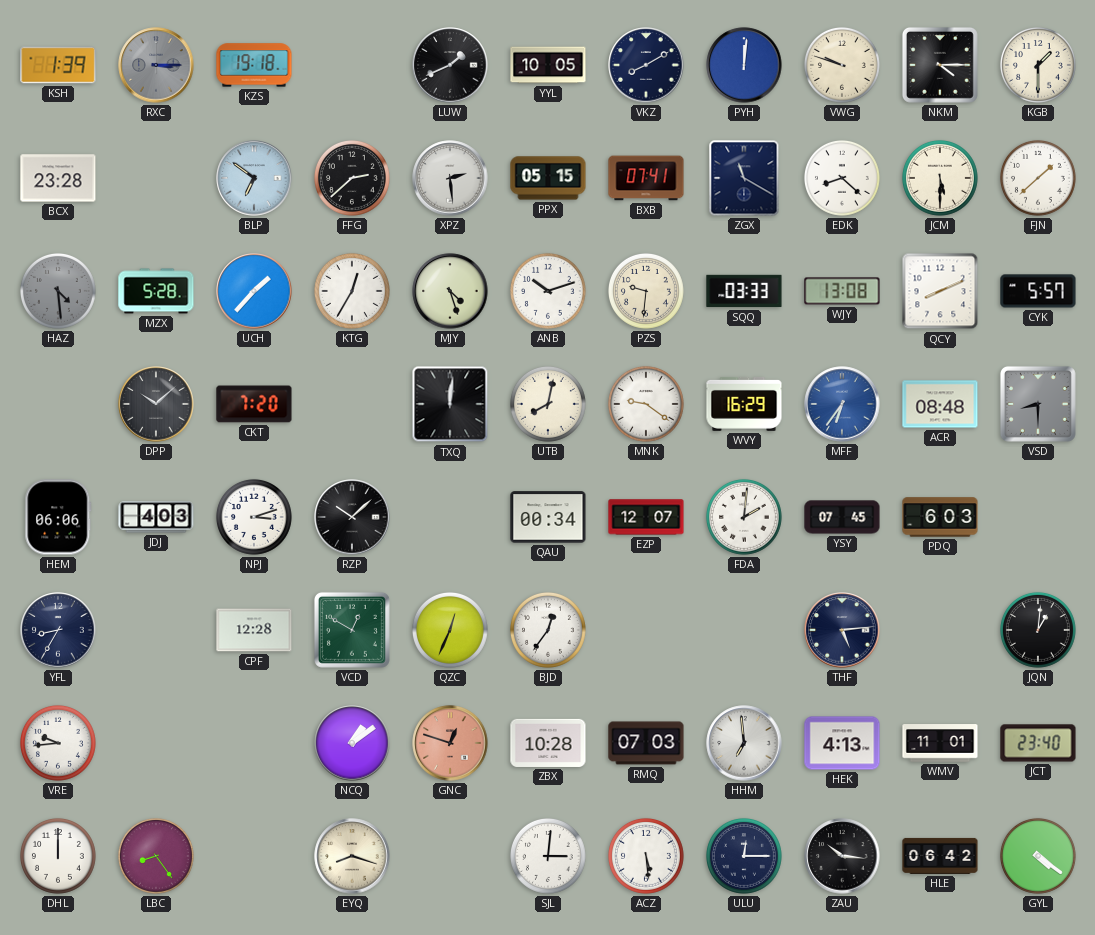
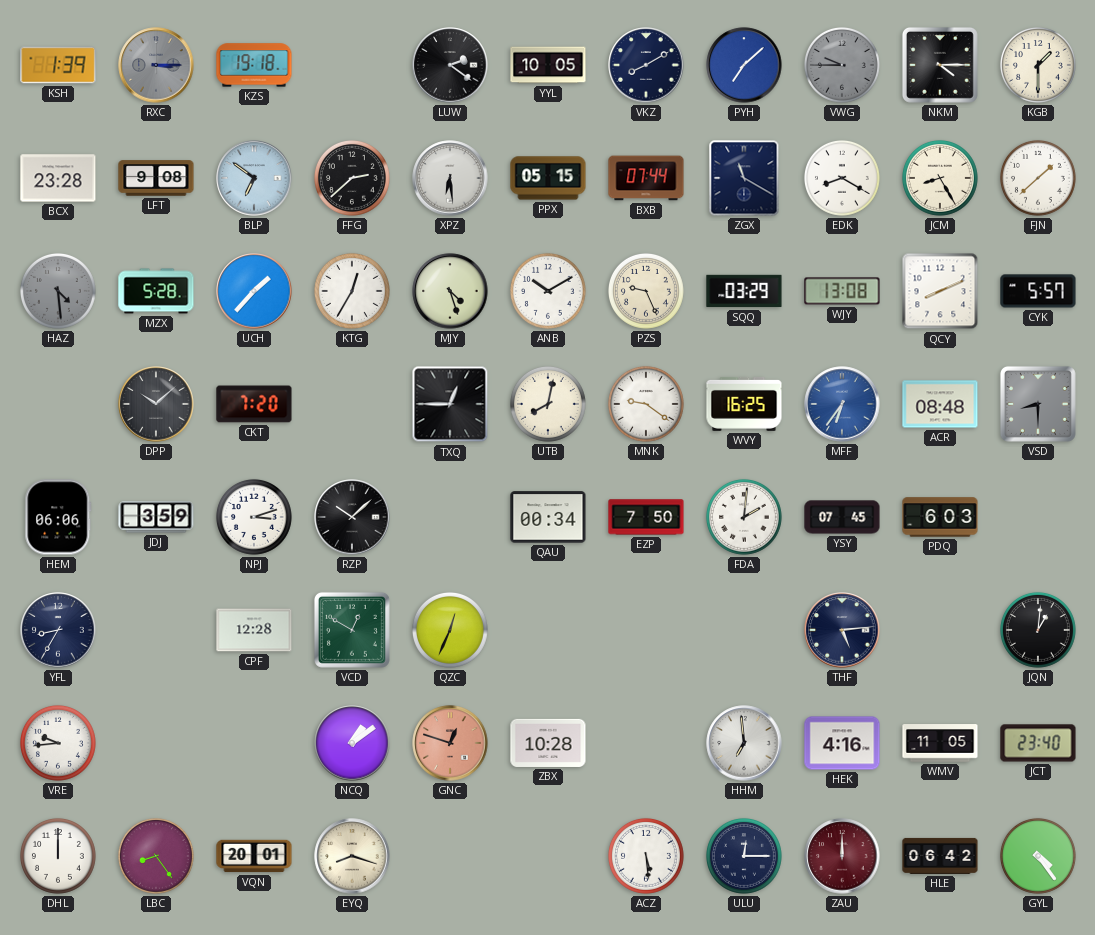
LUW: 1:41 -> 2:21
PYH: 12:01 -> 7:08
VWG: 9:48 -> 9:45
VWG dial: cream -> grey
LFT: none -> 9:08
XPZ: 2:29 -> 6:29
BXB: 07:41 -> 07:44
EDK: 8:22 -> 8:20
JCM: 5:30 -> 8:25
ANB: 10:12 -> 10:10
PZS: 9:31 -> 9:26
SQQ: 03:33 -> 03:29
TXQ: 12:01 -> 12:45
WVY: 16:29 -> 16:25
JDJ: 4:03 -> 3:59
EZP: 12:07 -> 7:50
BJD: 12:36 -> none
RMQ: 07:03 -> none
HEK: 4:13 -> 4:16
WMV: 11:01 -> 11:05
VQN: none -> 20:01
SJL: 3:01 -> none
ZAU: 10:16 -> 12:00
ZAU dial: black -> burgundy
GYL: 4:21 -> 4:24
